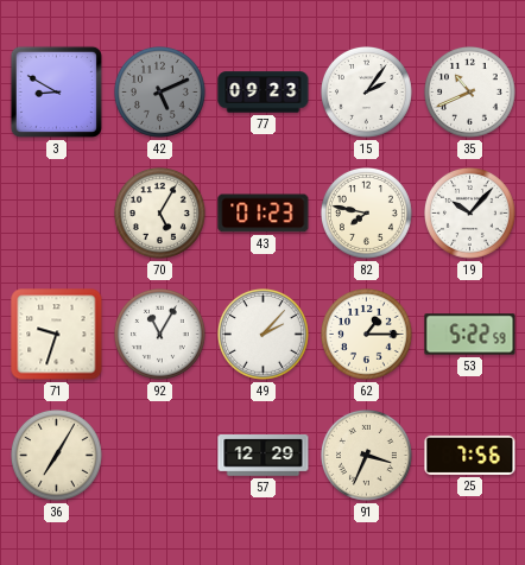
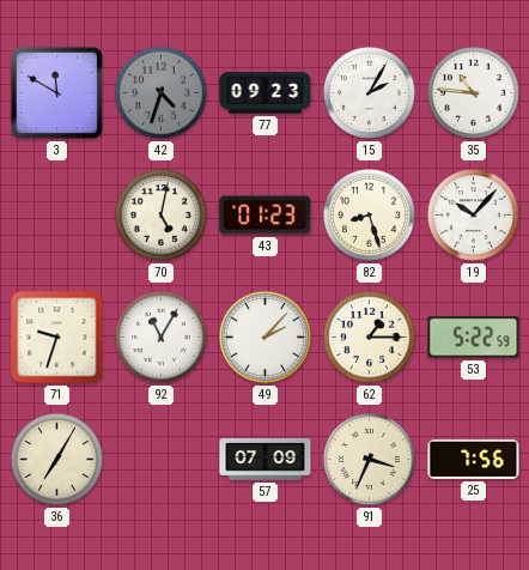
3: 8:50 -> 11:50
42: 5:11 -> 4:33
15: 2:06 -> 2:05
35: 10:41 -> 10:46
70: 5:05 -> 5:02
82: 7:47 -> 8:27
57: 12:29 -> 07:09
